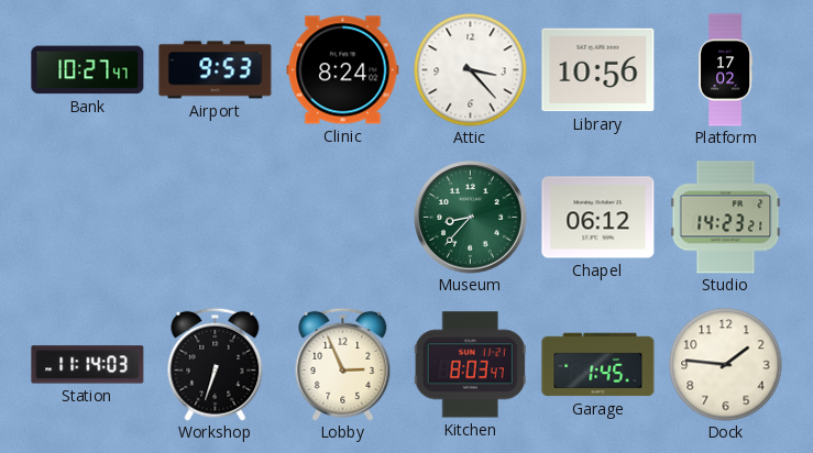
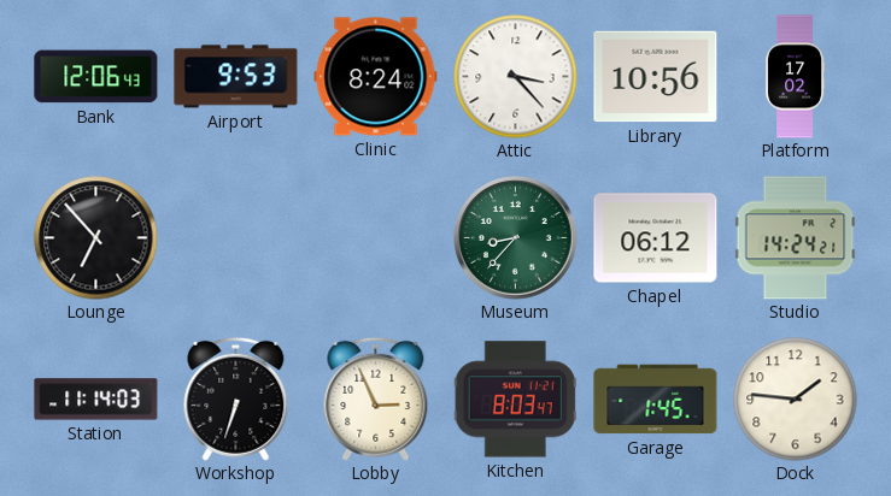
Bank: 10:27 -> 12:06
Lounge: none -> 6:53
Studio: 14:23 -> 14:24
